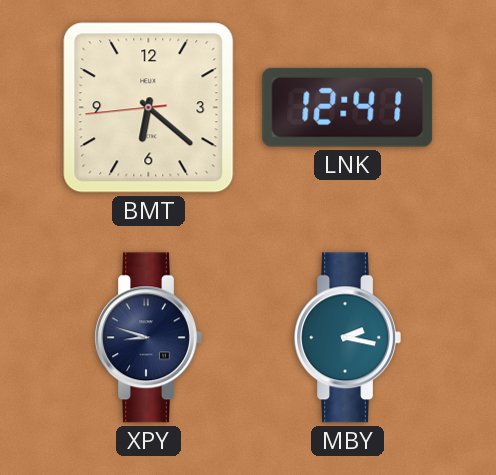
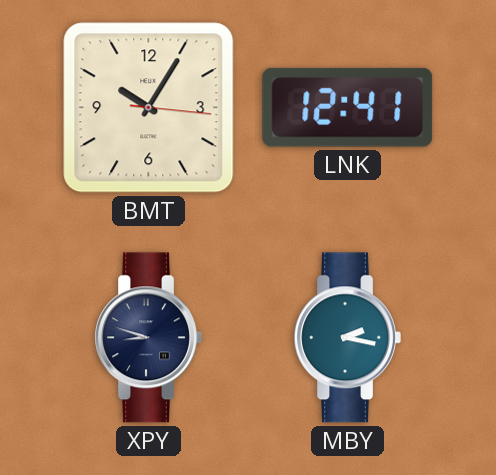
BMT: 6:21 -> 10:05
